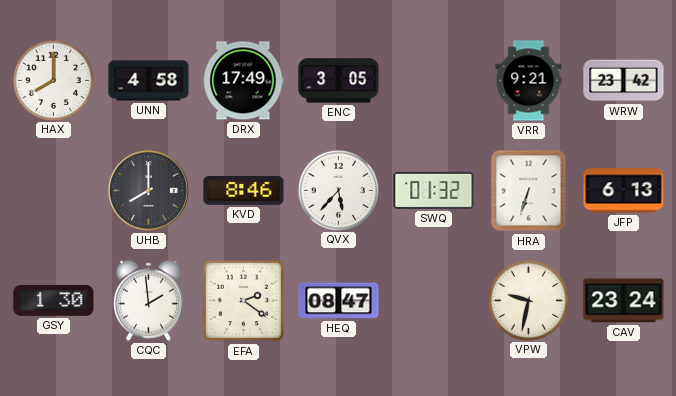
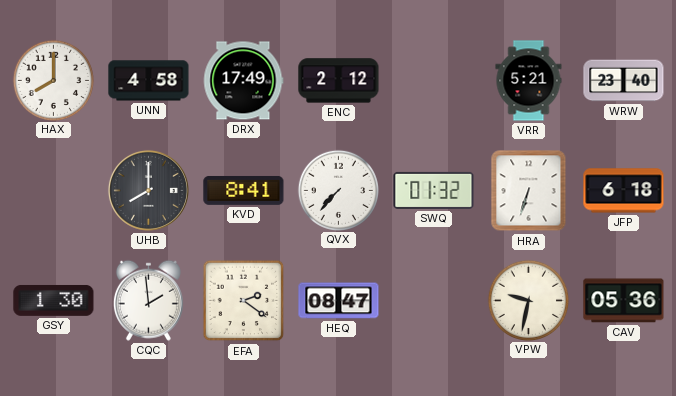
ENC: 3:05 -> 2:12
VRR: 9:21 -> 5:21
WRW: 23:42 -> 23:40
KVD: 8:46 -> 8:41
QVX: 5:37 -> 7:37
JFP: 6:13 -> 6:18
CAV: 23:24 -> 05:36
